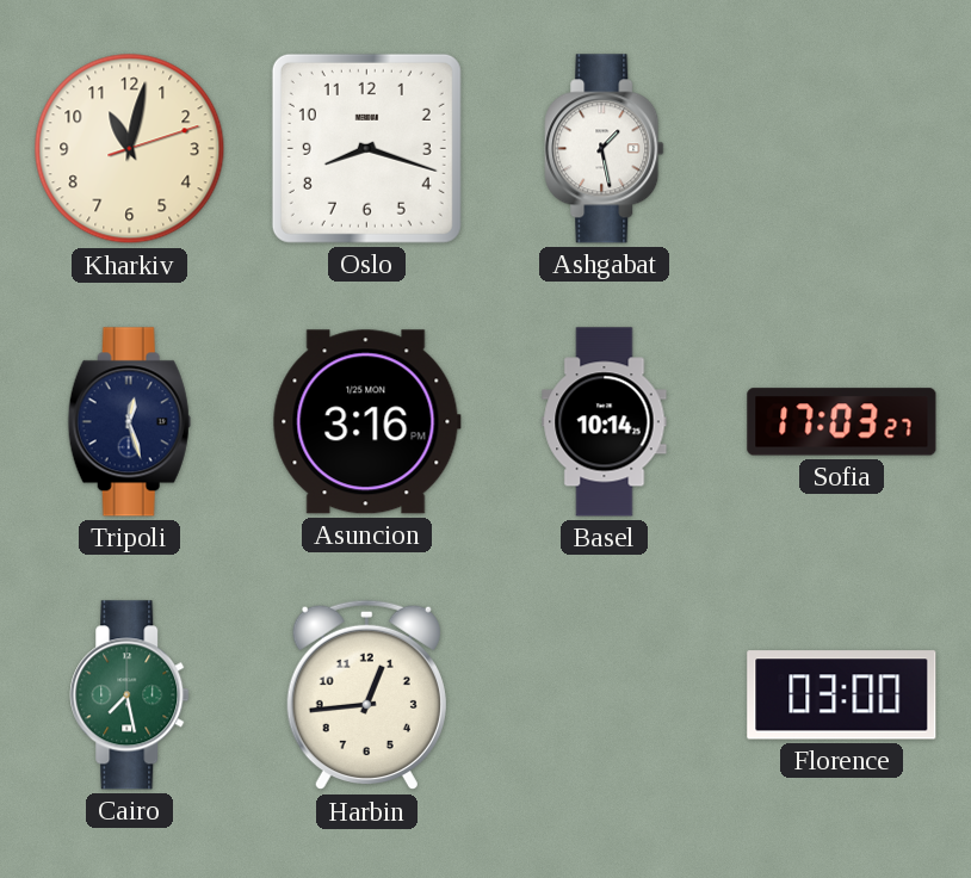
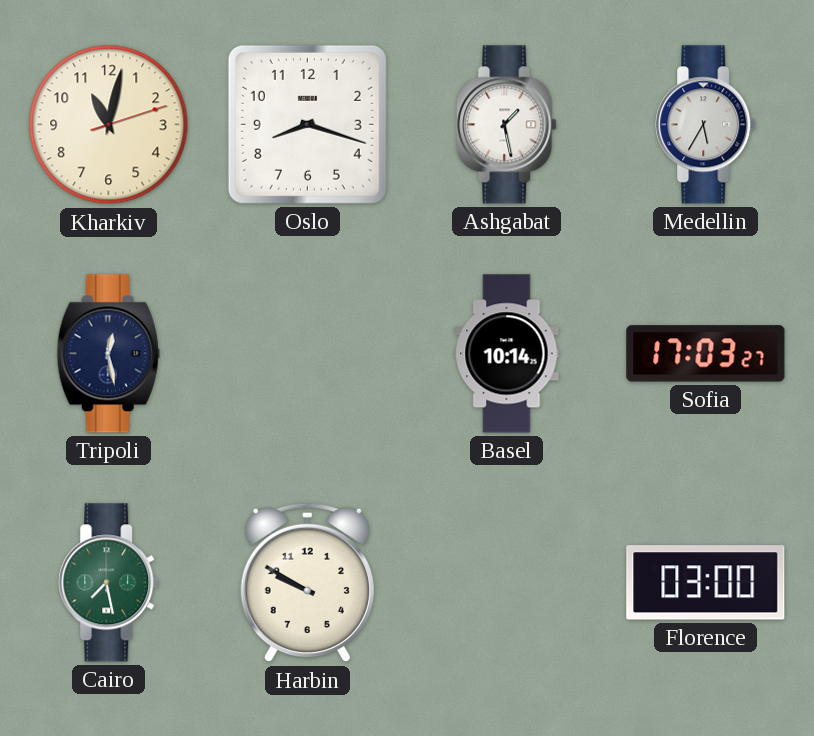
Medellin: none -> 5:35
Tripoli: 12:27 -> 12:28
Asuncion: 3:16 -> none
Harbin: 12:44 -> 9:50
